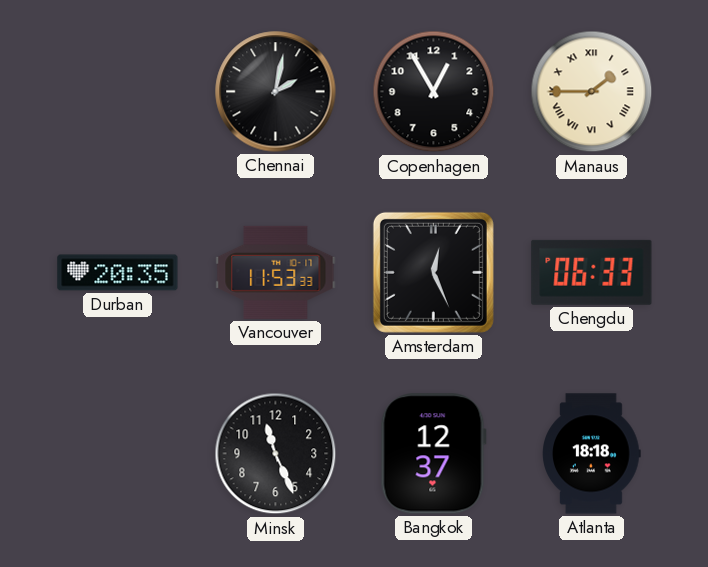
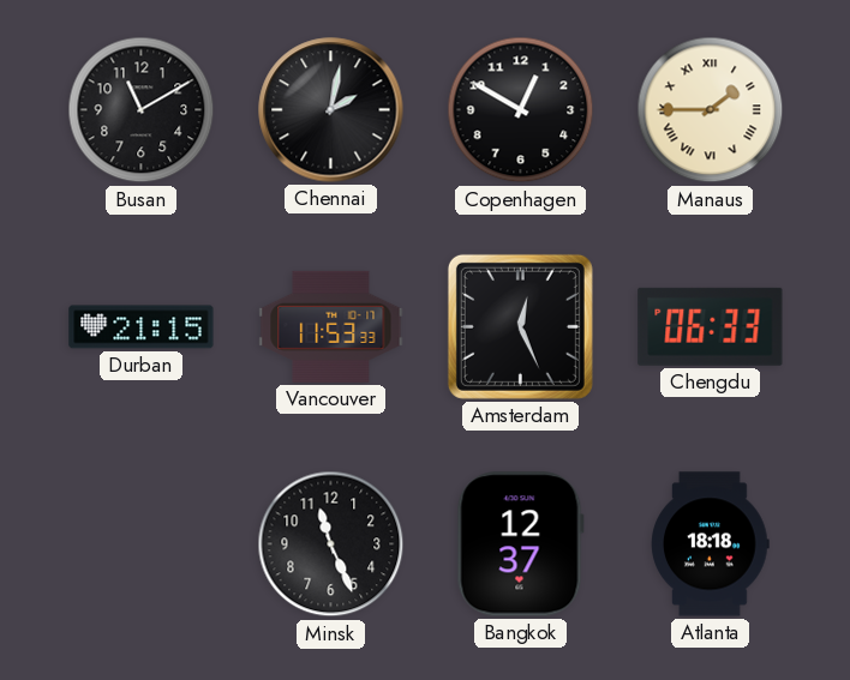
Busan: none -> 11:10
Copenhagen: 12:55 -> 12:50
Durban: 20:35 -> 21:15
